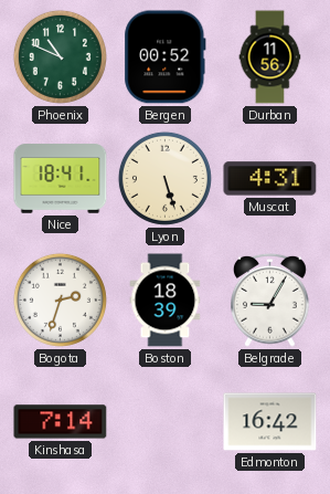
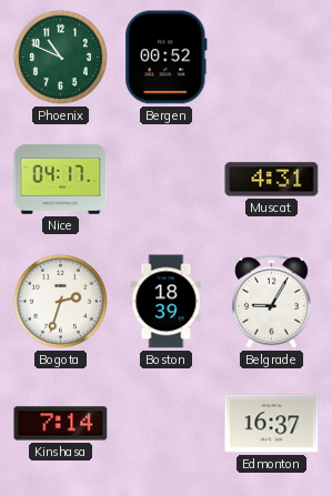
Durban: 11:56 -> none
Nice: 18:41 -> 04:17
Lyon: 5:27 -> none
Edmonton: 16:42 -> 16:37
